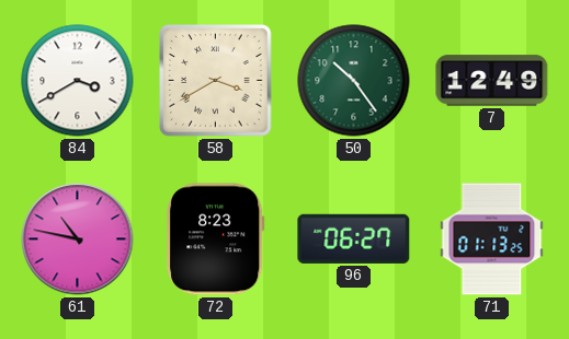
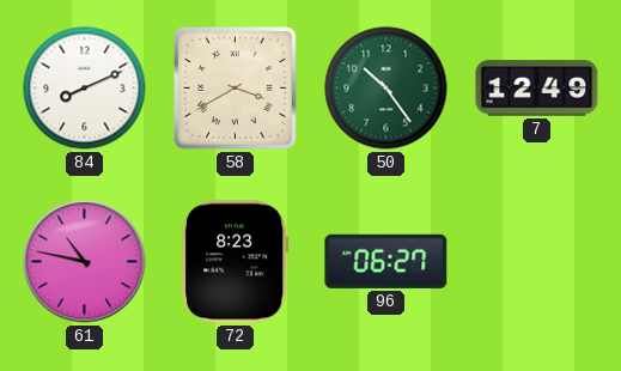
84: 3:40 -> 8:11
71: 01:13 -> none
